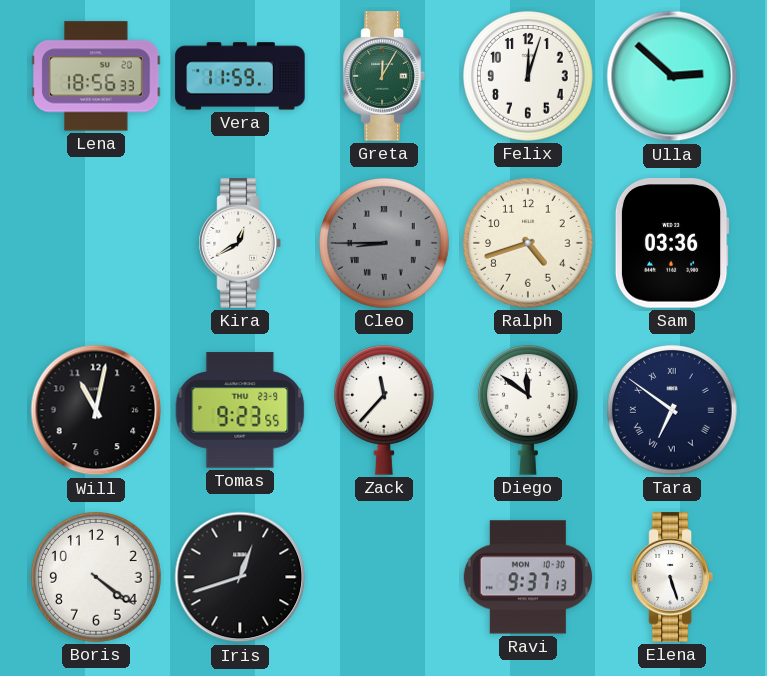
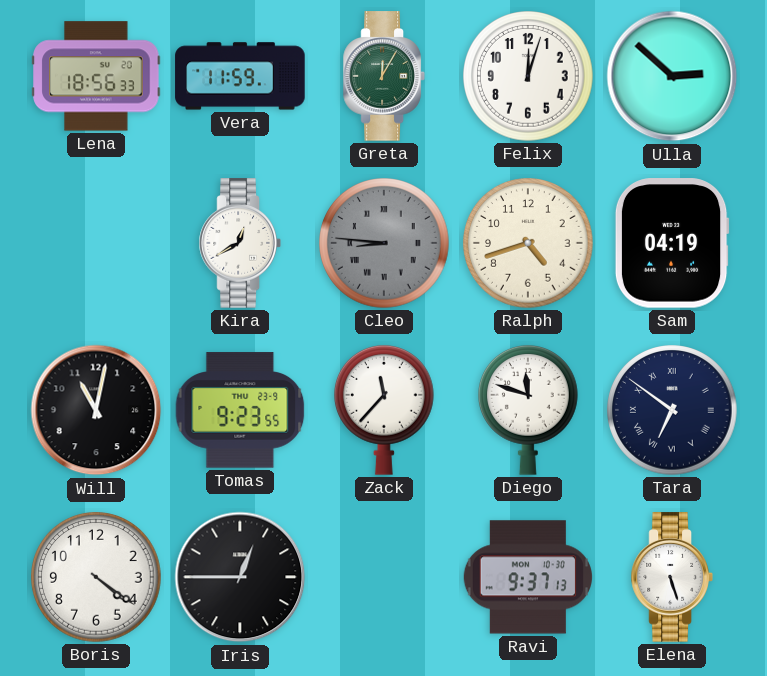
Cleo: 8:45 -> 8:46
Sam: 03:36 -> 04:19
Diego: 11:51 -> 11:48
Iris: 12:42 -> 12:45
